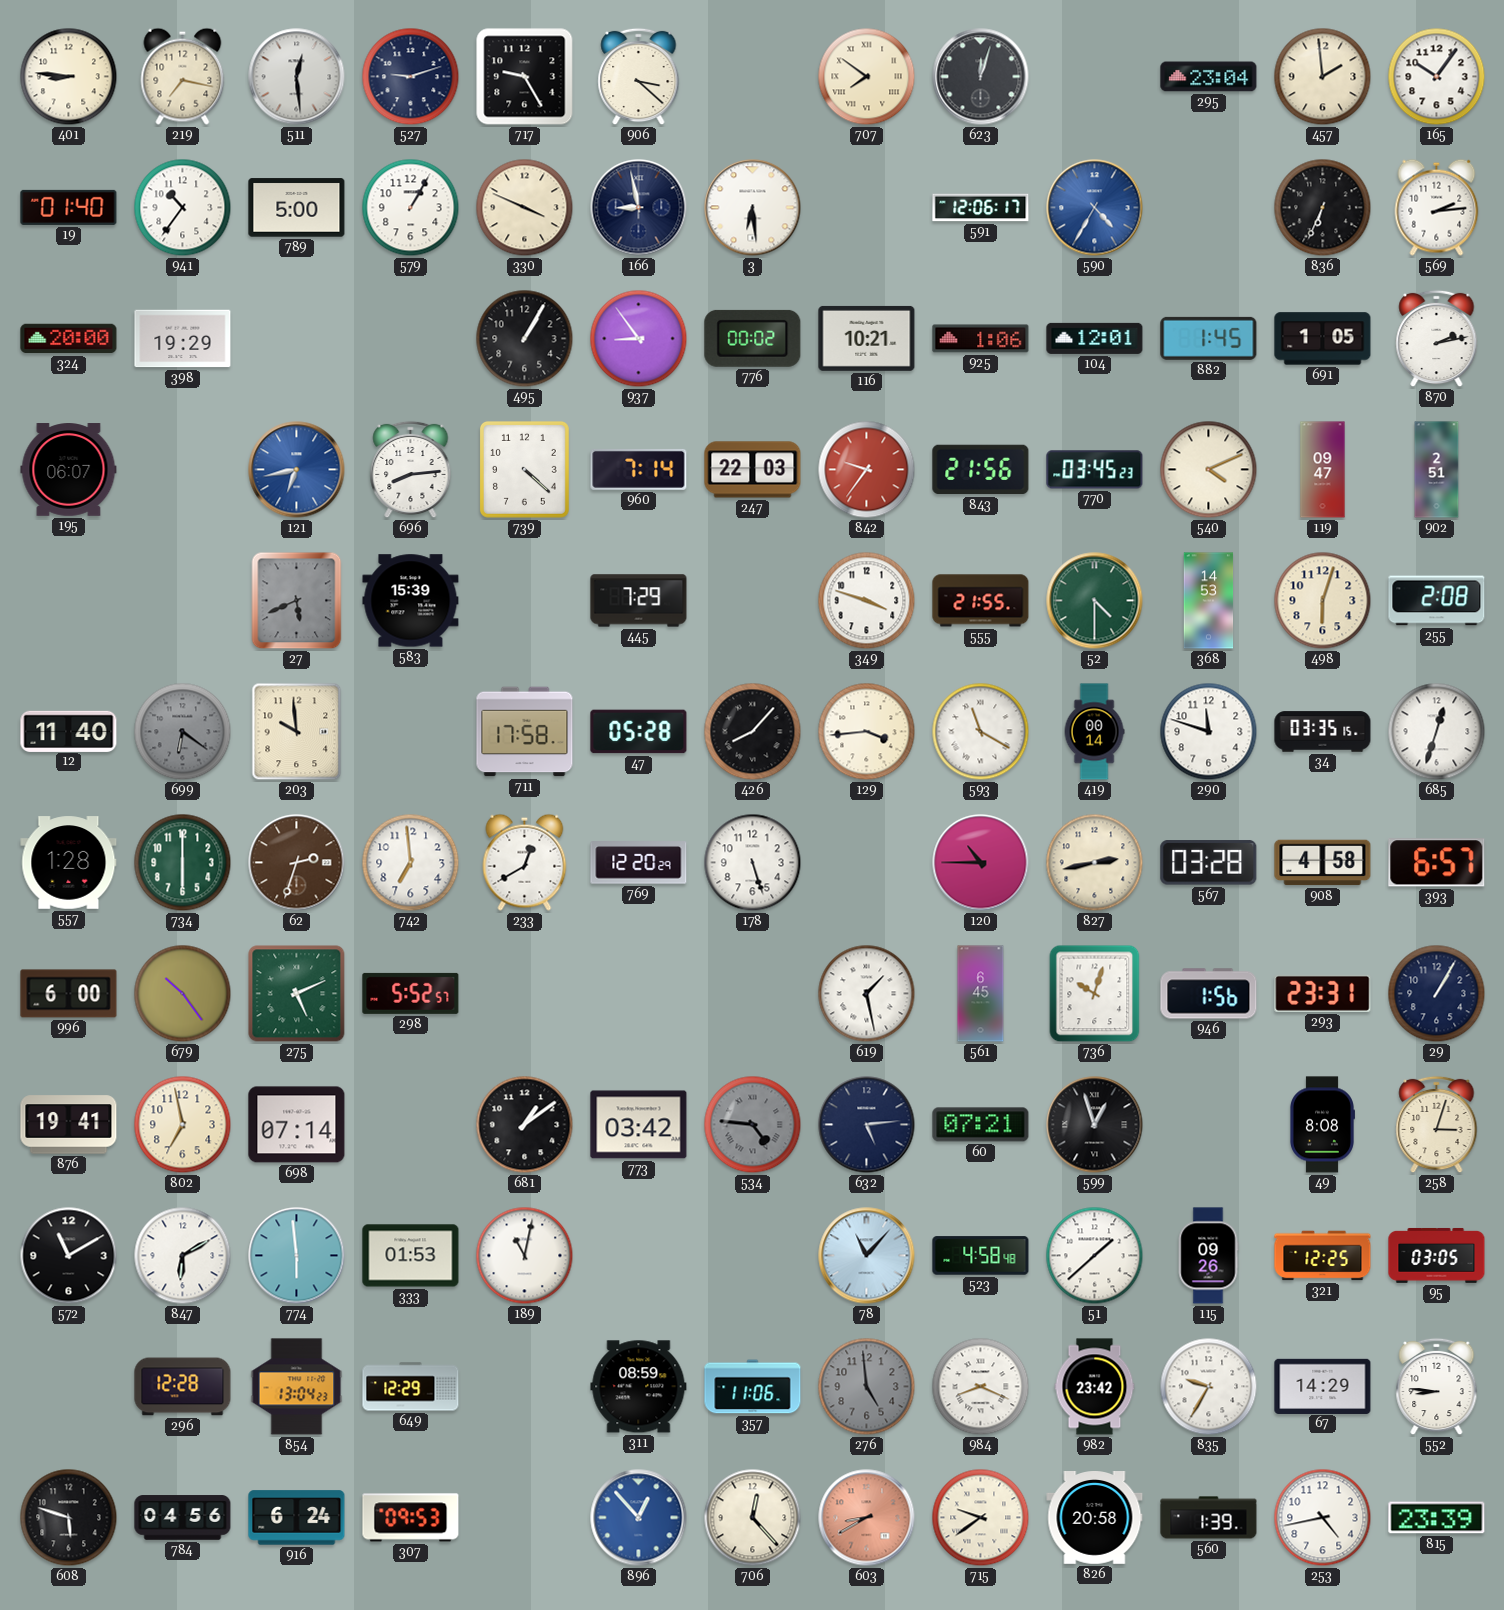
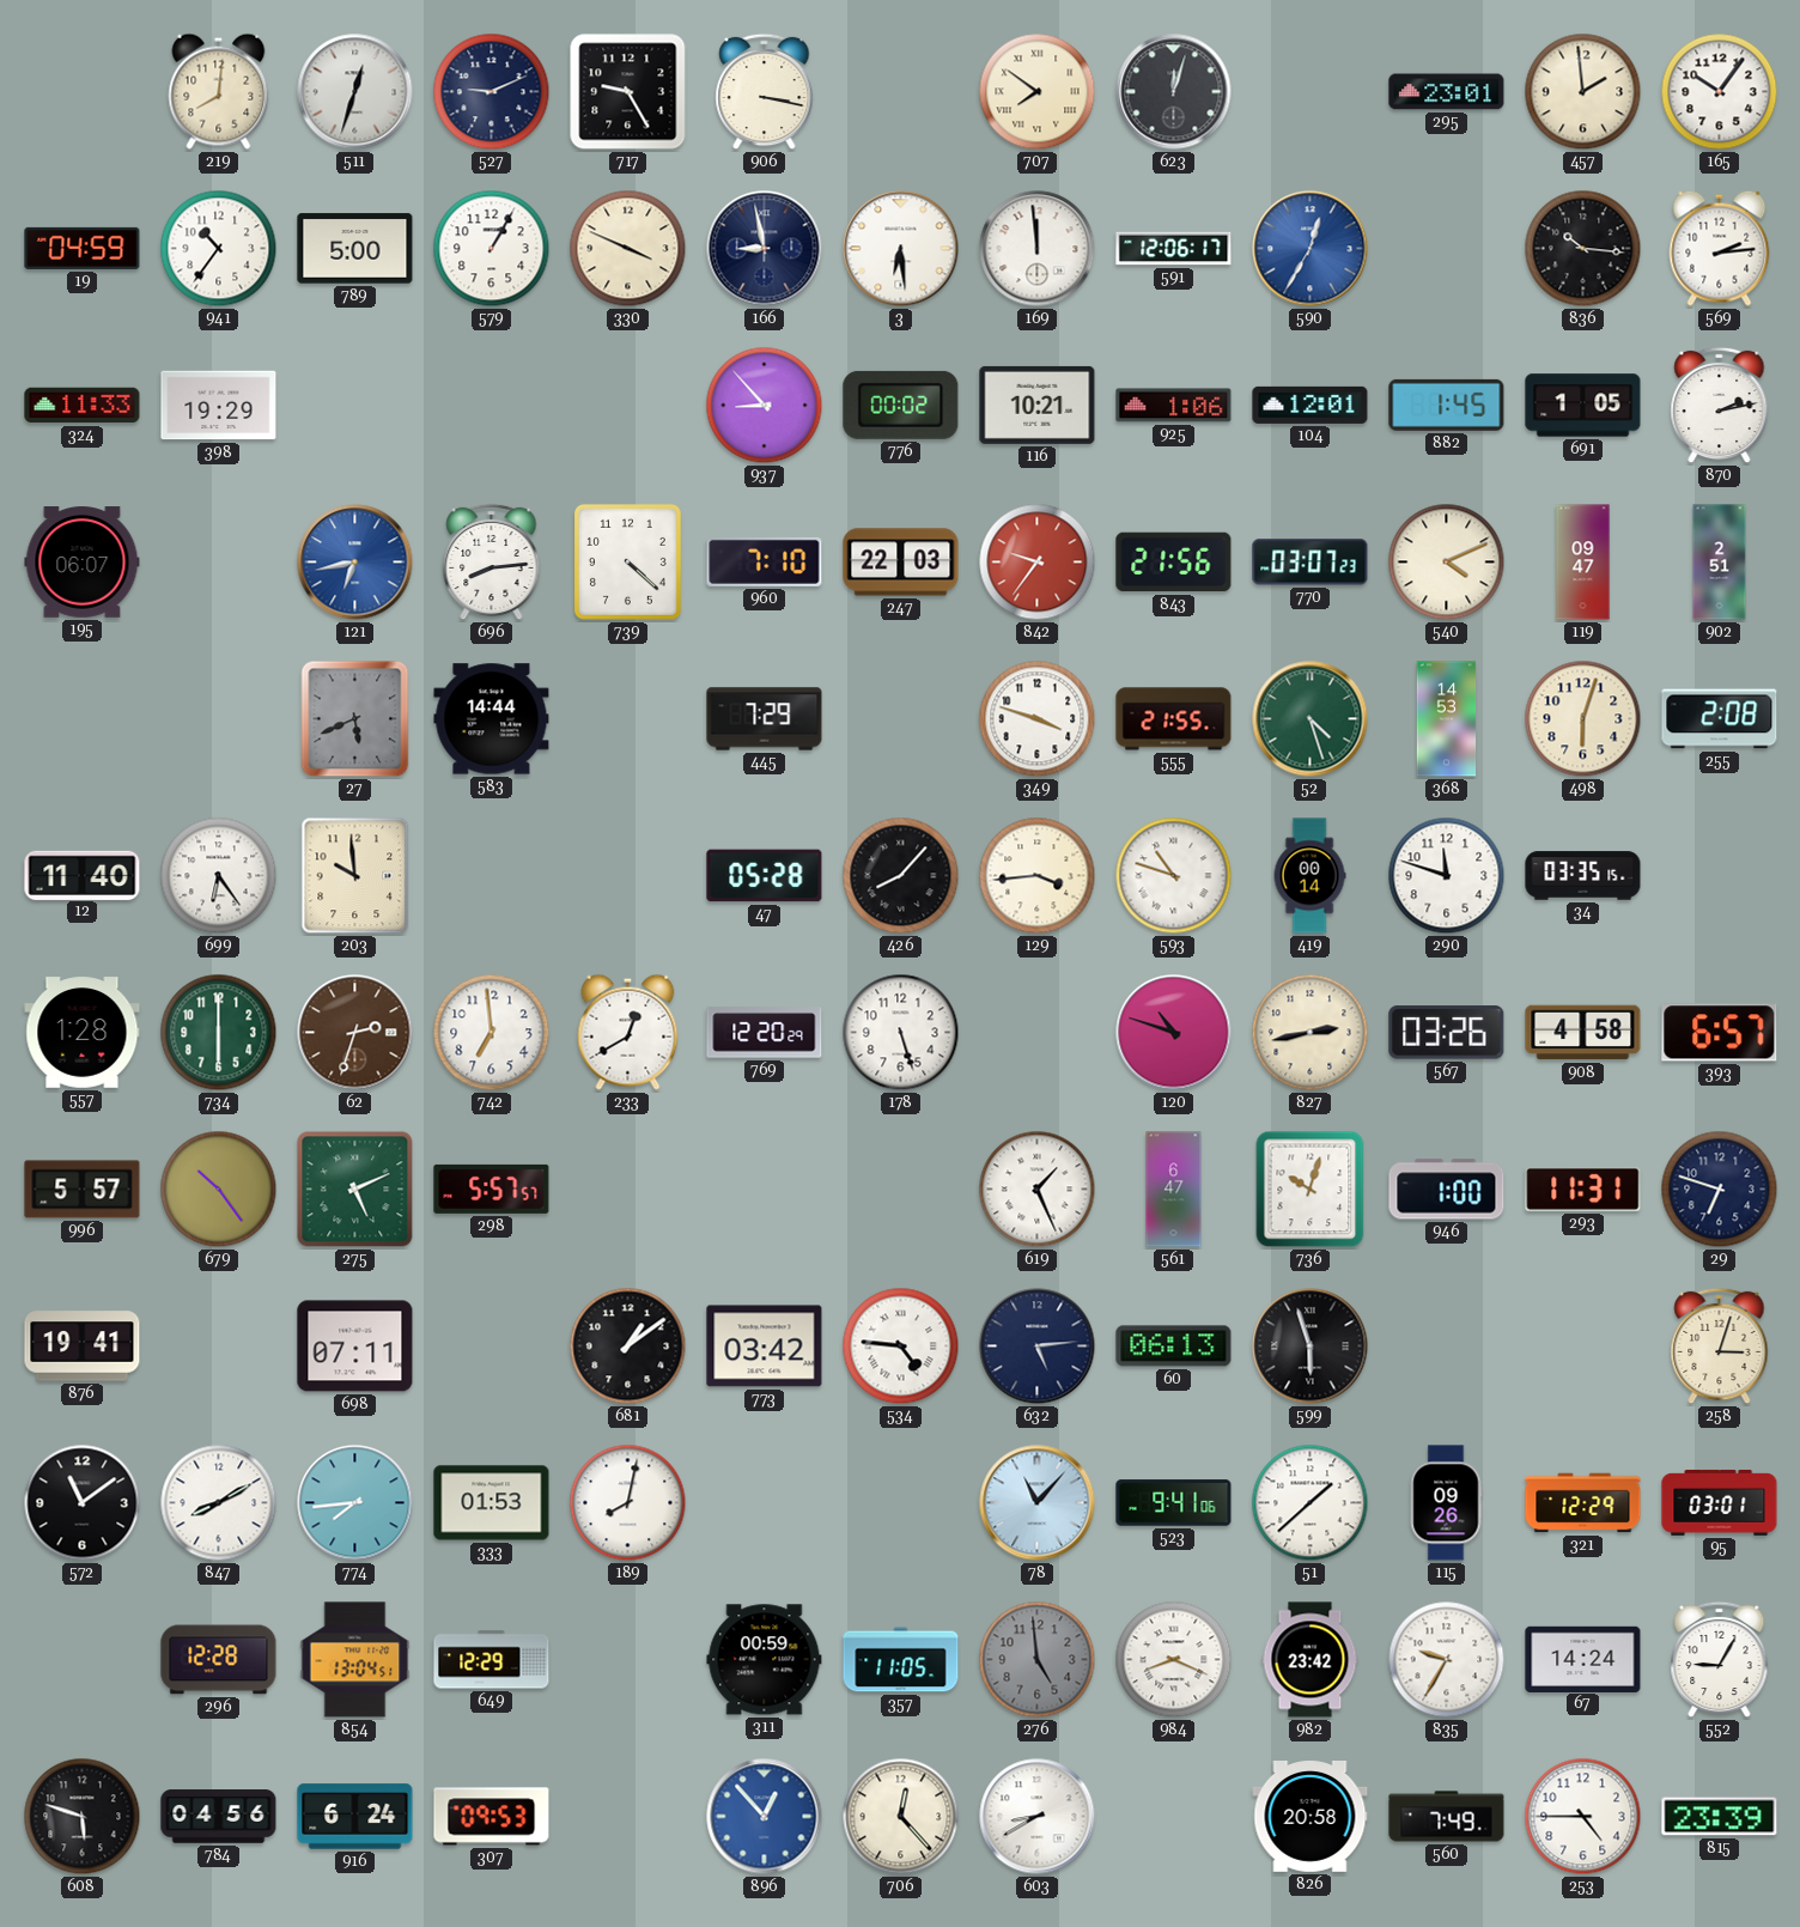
401: 8:46 -> none
219: 7:17 -> 8:01
511: 12:29 -> 12:33
527: 9:12 -> 9:11
906: 3:22 -> 3:17
295: 23:04 -> 23:01
19: 01:40 -> 04:59
169: none -> 11:59
590: 4:35 -> 12:35
836: 6:34 -> 10:16
324: 20:00 -> 11:33
495: 1:05 -> none
937: 8:54 -> 8:53
960: 7:14 -> 7:10
770: 03:45 -> 03:07
583: 15:39 -> 14:44
52: 4:30 -> 4:27
699: 6:21 -> 6:24
699 dial: grey -> white
711: 17:58 -> none
593: 11:20 -> 10:48
685: 12:33 -> none
120: 10:45 -> 10:48
567: 03:28 -> 03:26
996: 6:00 -> 5:57
298: 5:52 -> 5:57
619: 1:28 -> 1:26
561: 6:45 -> 6:47
946: 1:56 -> 1:00
293: 23:31 -> 11:31
29: 1:05 -> 6:48
802: 6:58 -> none
698: 07:14 -> 07:11
534 dial: grey -> white
60: 07:21 -> 06:13
599: 12:57 -> 5:57
49: 8:08 -> none
572: 11:10 -> 11:09
847: 6:10 -> 8:10
774: 5:59 -> 7:44
189: 11:02 -> 8:02
523: 4:58 -> 9:41
321: 12:25 -> 12:29
95: 03:05 -> 03:01
854: 13:04:23 -> 13:04:51
311: 08:59 -> 00:59
357: 11:06 -> 11:05
67: 14:29 -> 14:24
552: 8:46 -> 9:05
603 dial: salmon -> white
715: 9:39 -> none
560: 1:39 -> 7:49
253: 4:43 -> 4:45
